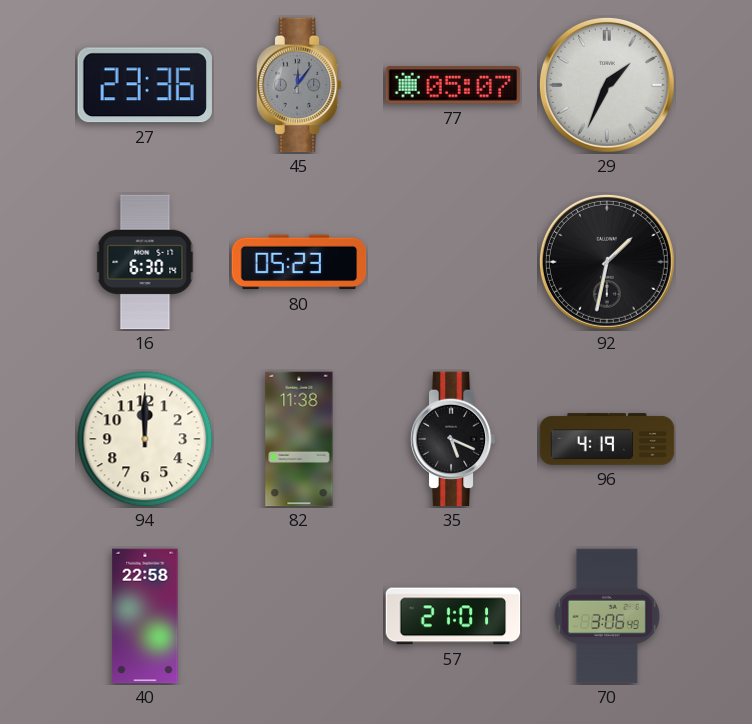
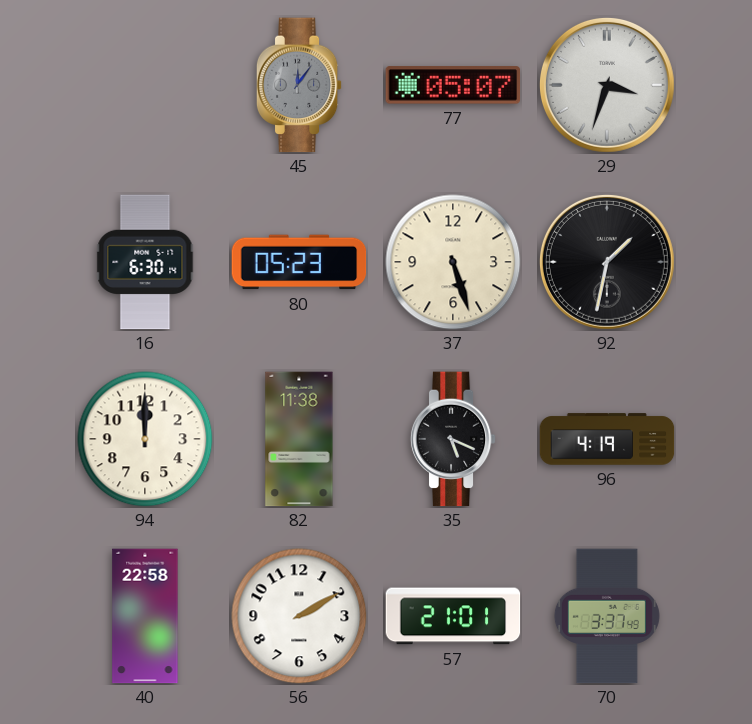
27: 23:36 -> none
29: 1:34 -> 3:33
37: none -> 5:27
56: none -> 2:10
70: 3:06 -> 3:37
